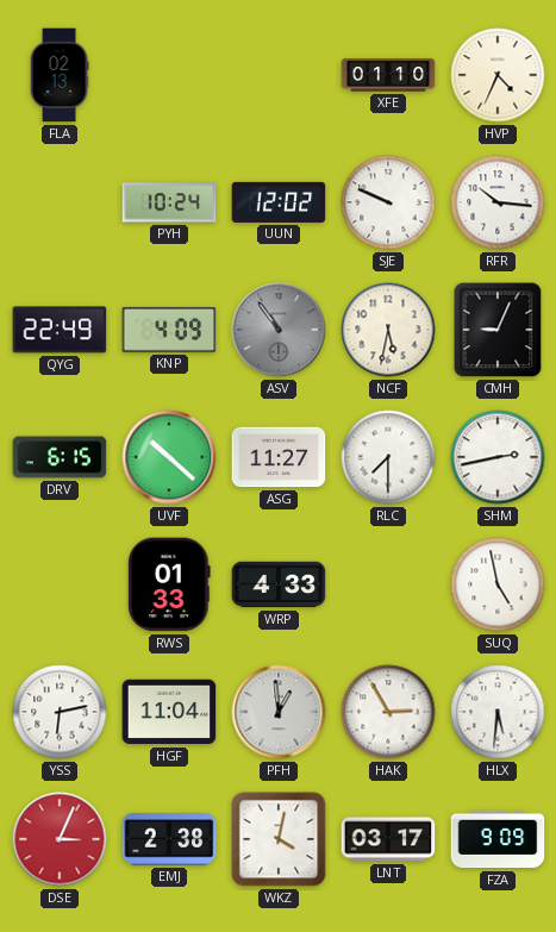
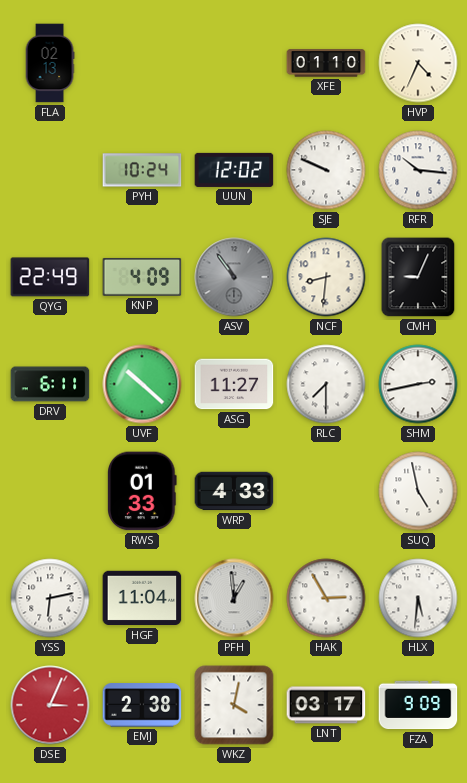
NCF: 5:32 -> 8:31
DRV: 6:15 -> 6:11
